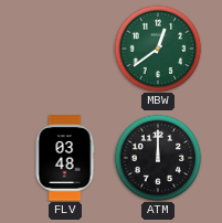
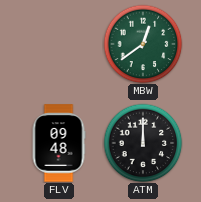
FLV: 03:48 -> 09:48
